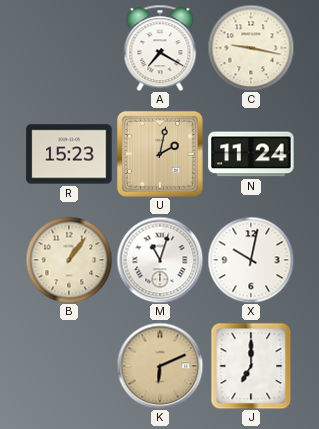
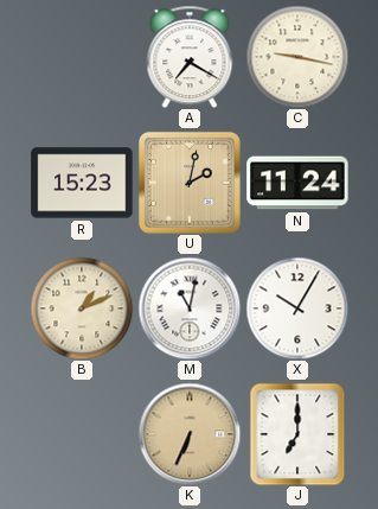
B: 1:06 -> 1:11
M: 11:03 -> 11:02
X: 10:02 -> 10:05
K: 6:11 -> 6:34
